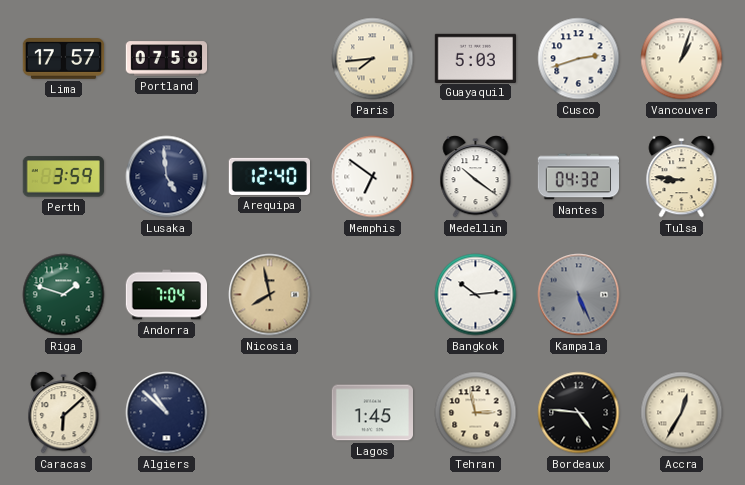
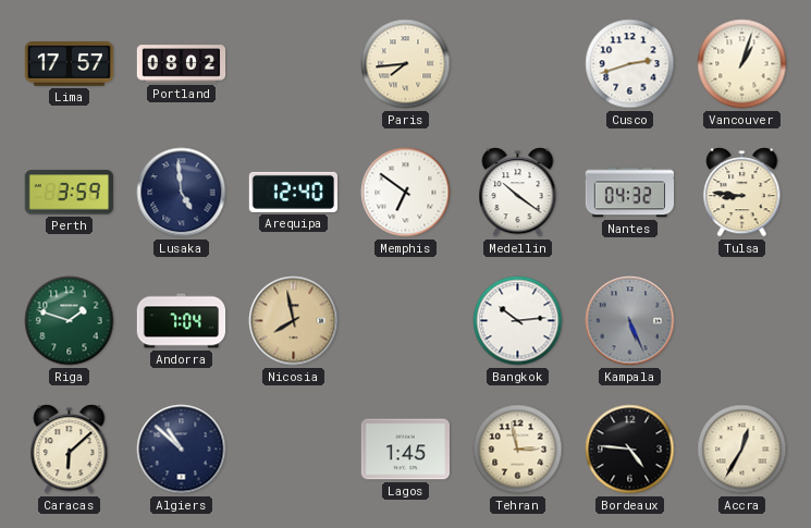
Portland: 07:58 -> 08:02
Guayaquil: 5:03 -> none
